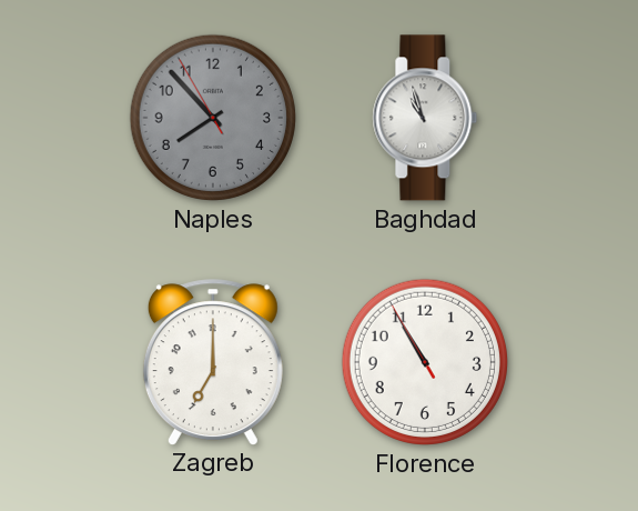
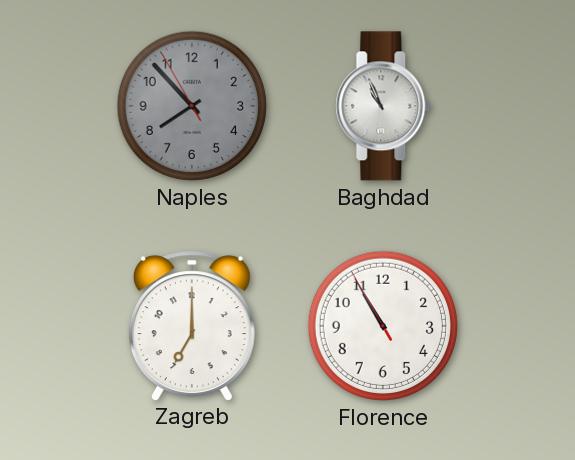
Baghdad: 10:57 -> 10:56
